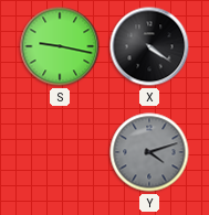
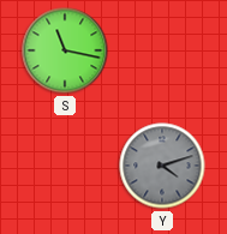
S: 9:17 -> 11:17
X: 4:21 -> none
